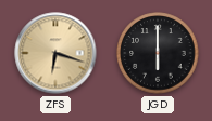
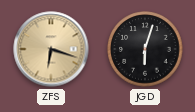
JGD: 6:00 -> 6:03
